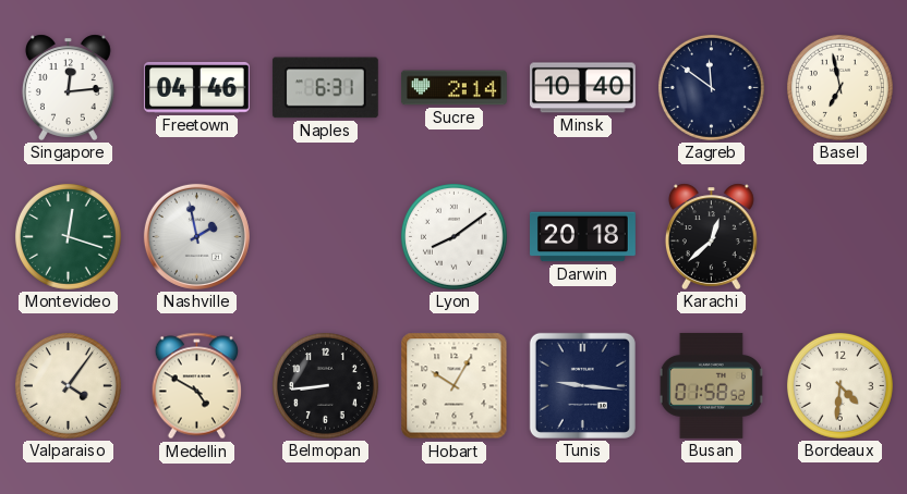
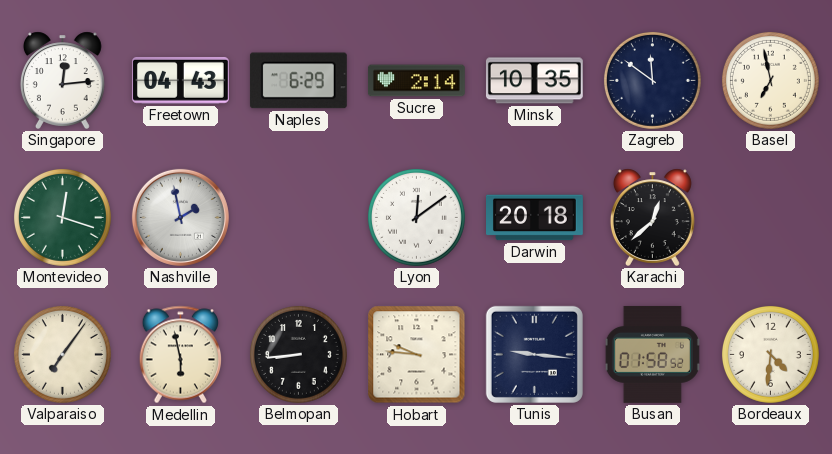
Freetown: 04:46 -> 04:43
Naples: 6:31 -> 6:29
Minsk: 10:40 -> 10:35
Lyon: 8:09 -> 12:09
Valparaiso: 4:06 -> 7:06
Medellin: 4:50 -> 5:58
Hobart: 10:05 -> 9:46
